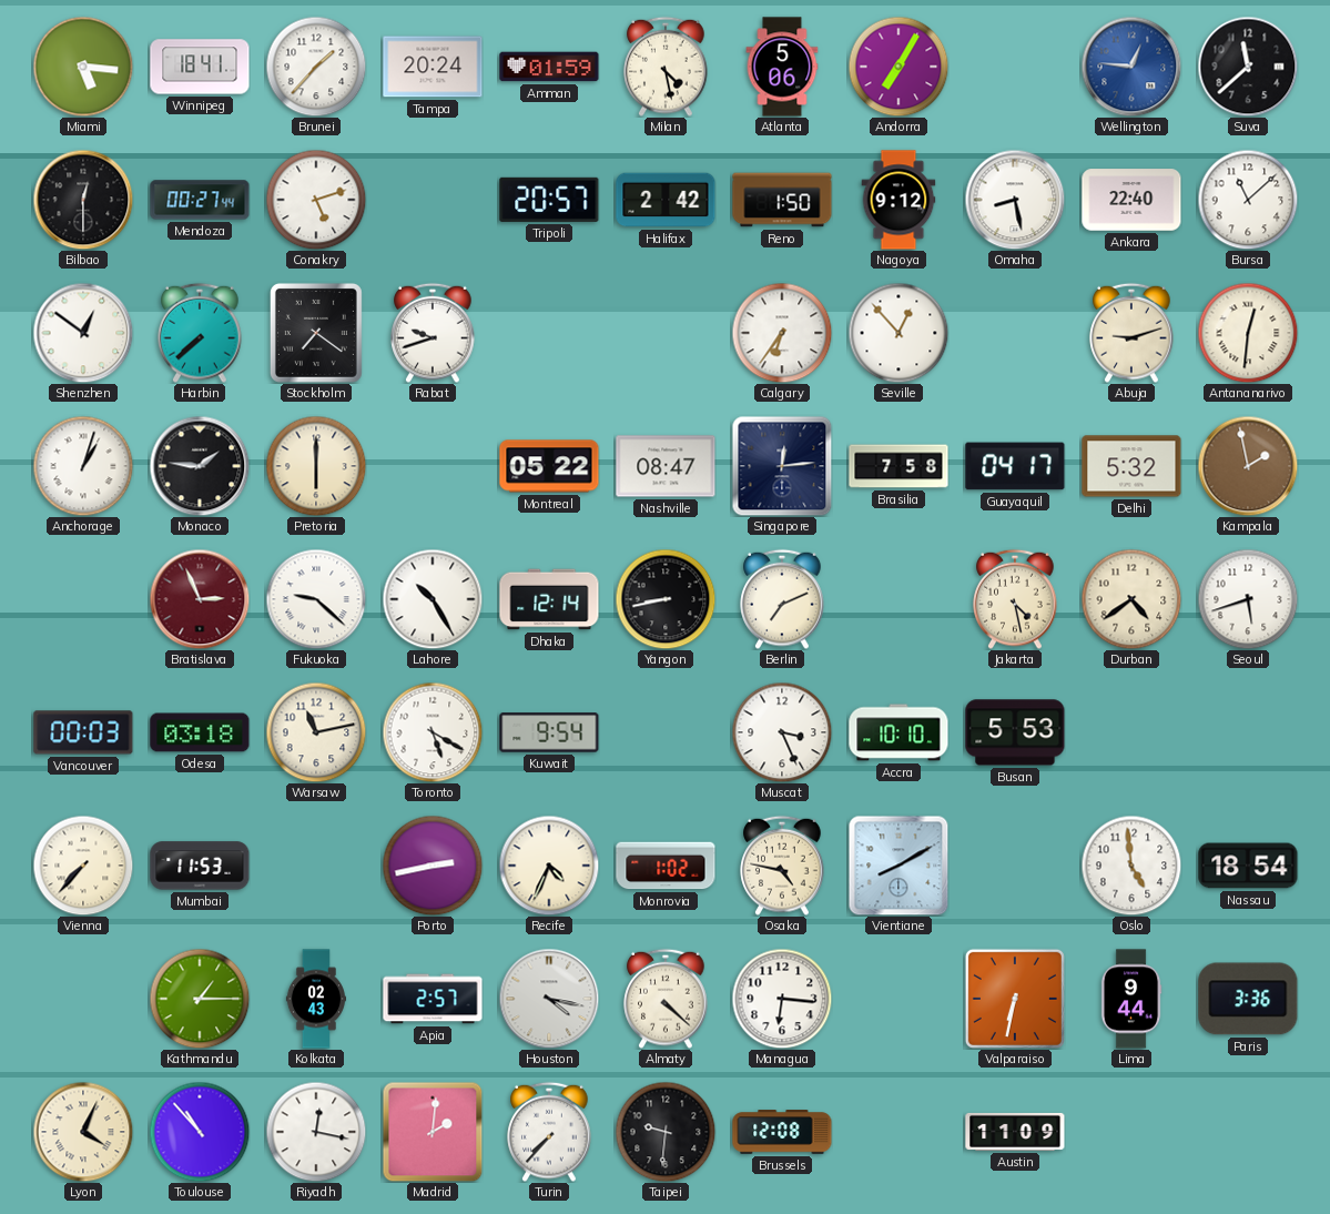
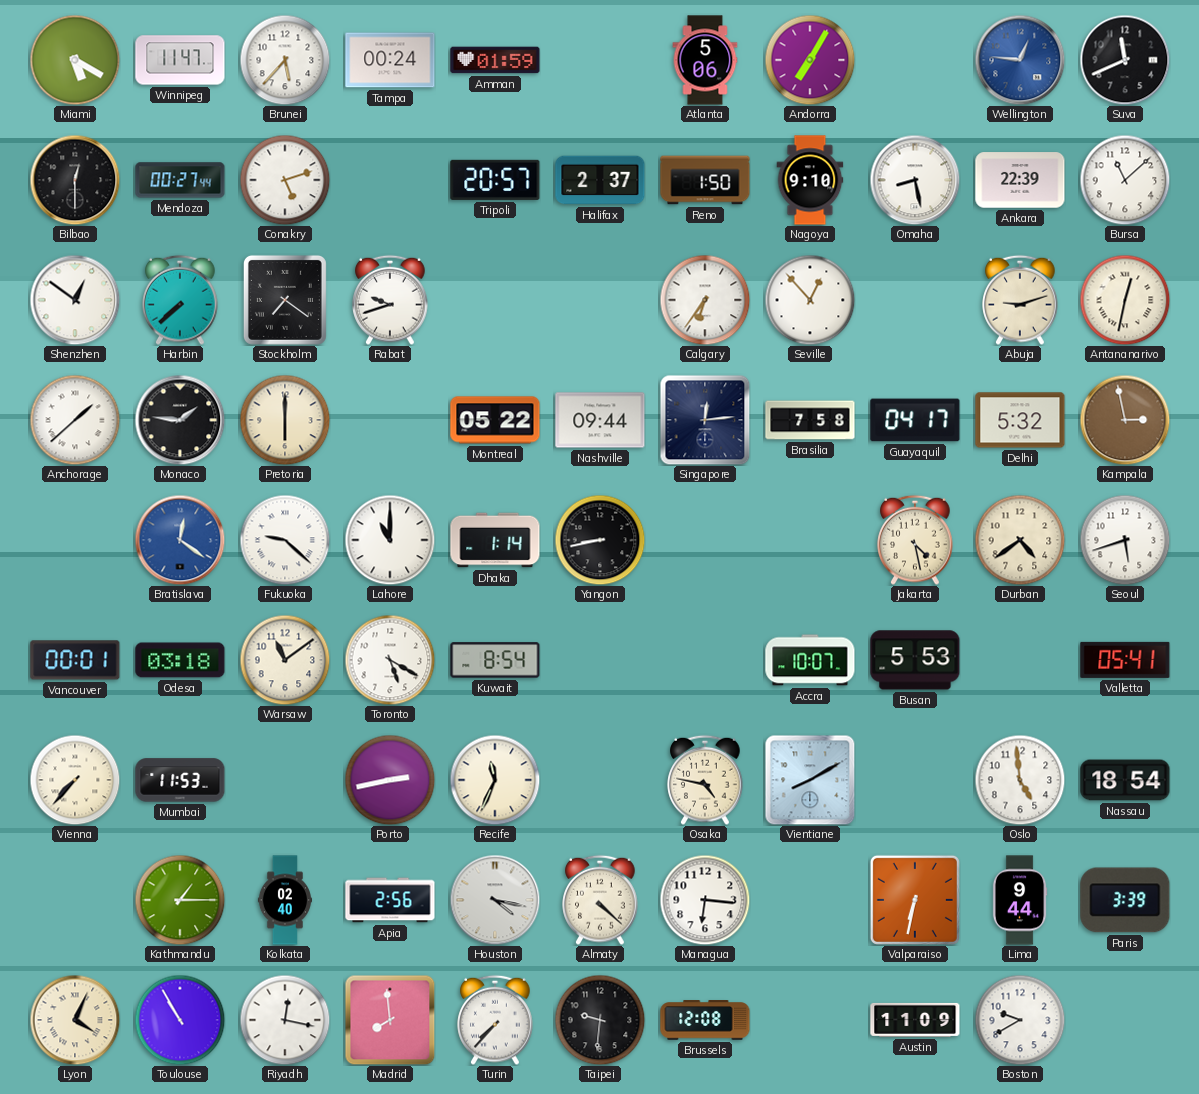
Miami: 5:16 -> 5:20
Winnipeg: 18:41 -> 11:47
Brunei: 1:37 -> 5:37
Tampa: 20:24 -> 00:24
Milan: 4:28 -> none
Suva: 11:38 -> 11:41
Halifax: 2:42 -> 2:37
Nagoya: 9:12 -> 9:10
Ankara: 22:40 -> 22:39
Antananarivo: 12:31 -> 12:32
Anchorage: 1:03 -> 1:38
Nashville: 08:47 -> 09:44
Kampala: 1:58 -> 2:58
Bratislava: 2:56 -> 12:21
Bratislava dial: burgundy -> blue
Lahore: 10:25 -> 11:00
Dhaka: 12:14 -> 1:14
Berlin: 7:11 -> none
Vancouver: 00:03 -> 00:01
Warsaw: 11:13 -> 11:09
Kuwait: 9:54 -> 8:54
Muscat: 3:26 -> none
Accra: 10:10 -> 10:07
Valletta: none -> 05:41
Recife: 4:34 -> 11:34
Monrovia: 1:02 -> none
Kolkata: 02:43 -> 02:40
Apia: 2:57 -> 2:56
Paris: 3:36 -> 3:39
Toulouse: 10:53 -> 10:55
Madrid: 2:01 -> 7:59
Boston: none -> 9:40
